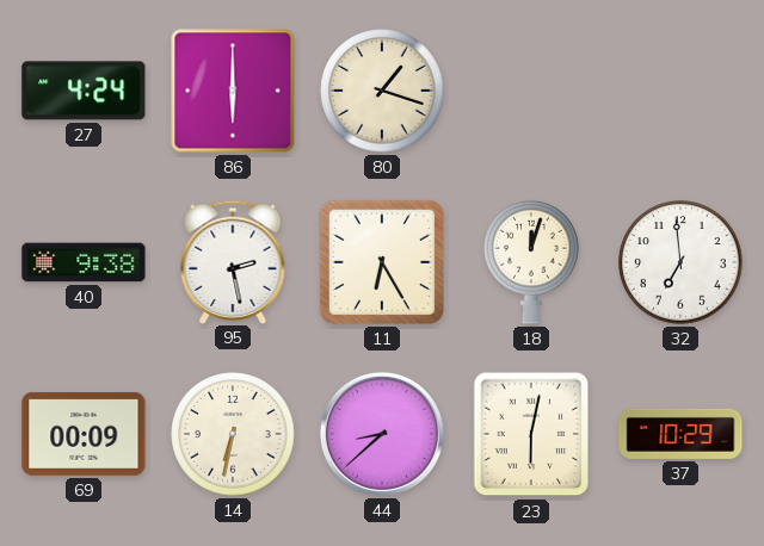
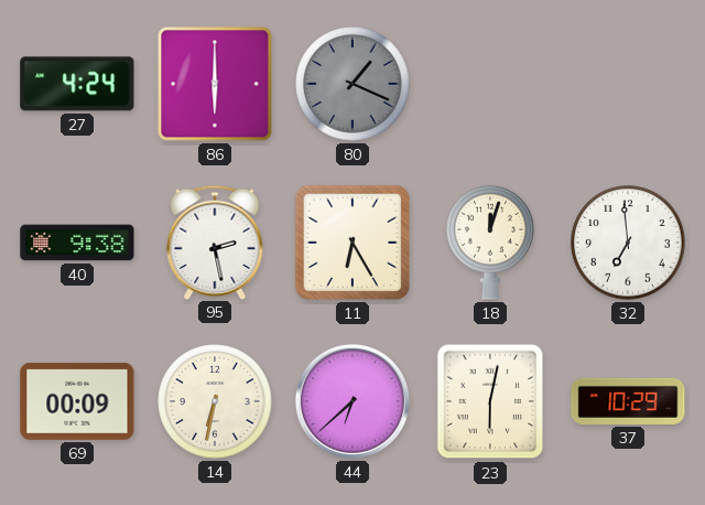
80: 1:18 -> 1:19
80 dial: cream -> grey
44: 8:38 -> 6:38
